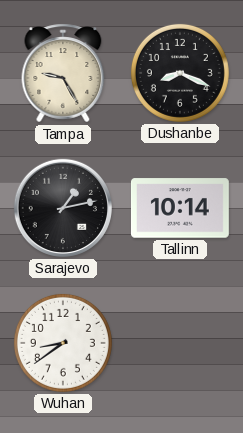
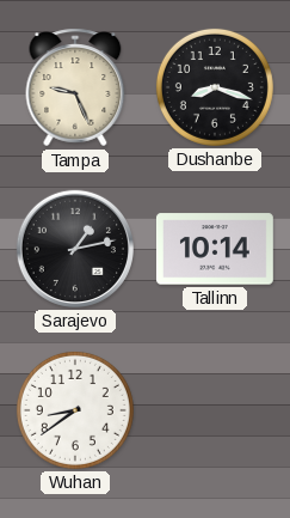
Tampa: 9:25 -> 9:26
Dushanbe: 8:19 -> 8:18
